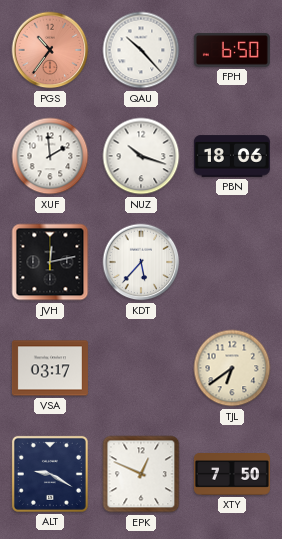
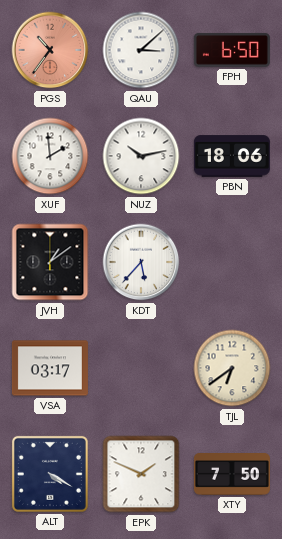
QAU: 10:23 -> 3:08
NUZ: 10:18 -> 10:13
JVH: 12:13 -> 1:09
ALT: 9:20 -> 4:20
EPK: 12:49 -> 1:49
